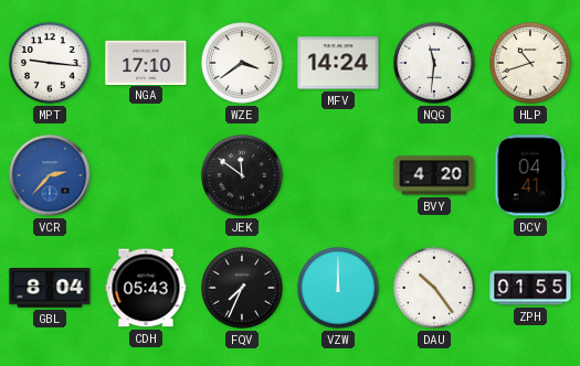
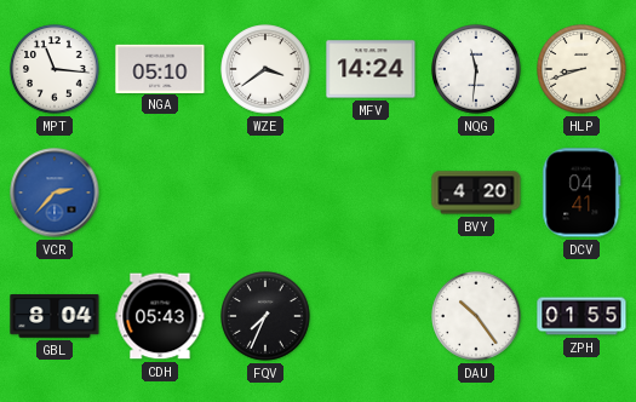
MPT: 9:16 -> 11:16
NGA: 17:10 -> 05:10
HLP: 10:42 -> 8:42
JEK: 11:51 -> none
VZW: 12:00 -> none
